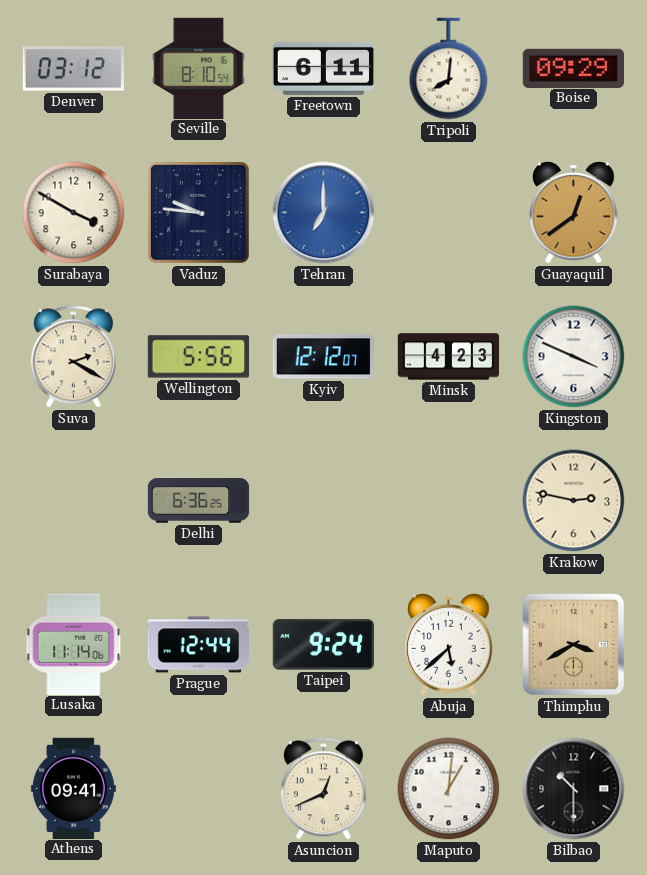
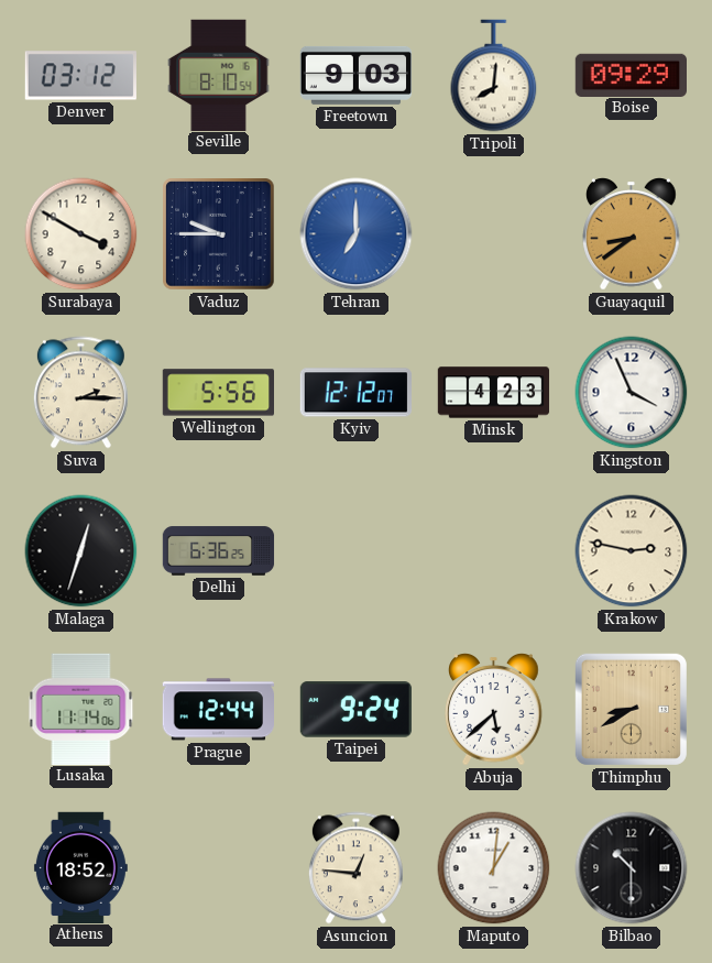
Freetown: 6:11 -> 9:03
Vaduz: 9:46 -> 9:45
Guayaquil: 12:39 -> 8:39
Suva: 2:20 -> 2:15
Kingston: 3:49 -> 3:56
Malaga: none -> 12:33
Thimphu: 3:40 -> 8:40
Athens: 09:41 -> 18:52
Asuncion: 12:41 -> 12:46
